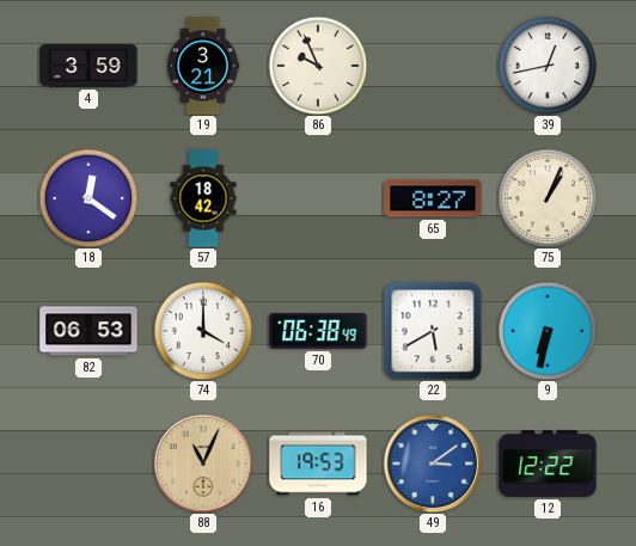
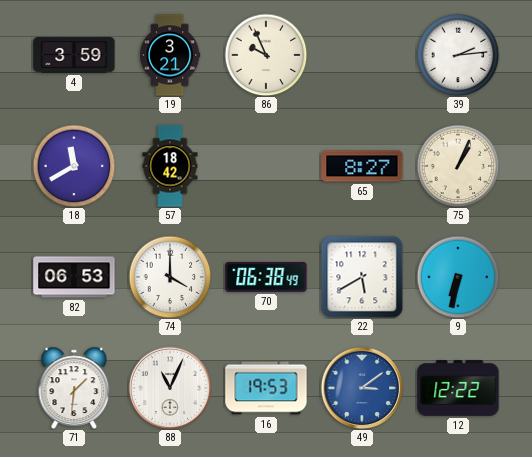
39: 12:43 -> 2:14
18: 12:21 -> 11:40
71: none -> 1:31
88 dial: champagne -> white
